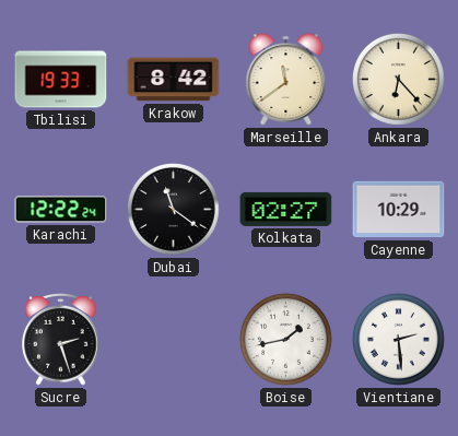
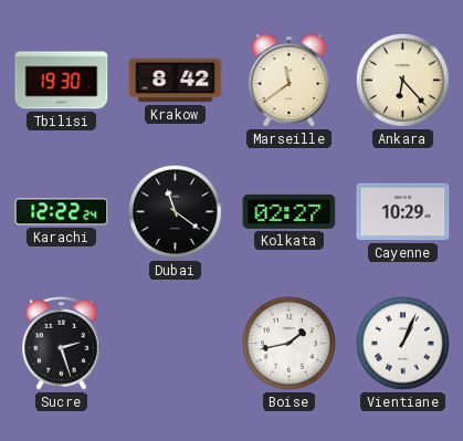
Tbilisi: 19:33 -> 19:30
Vientiane: 2:29 -> 1:04
